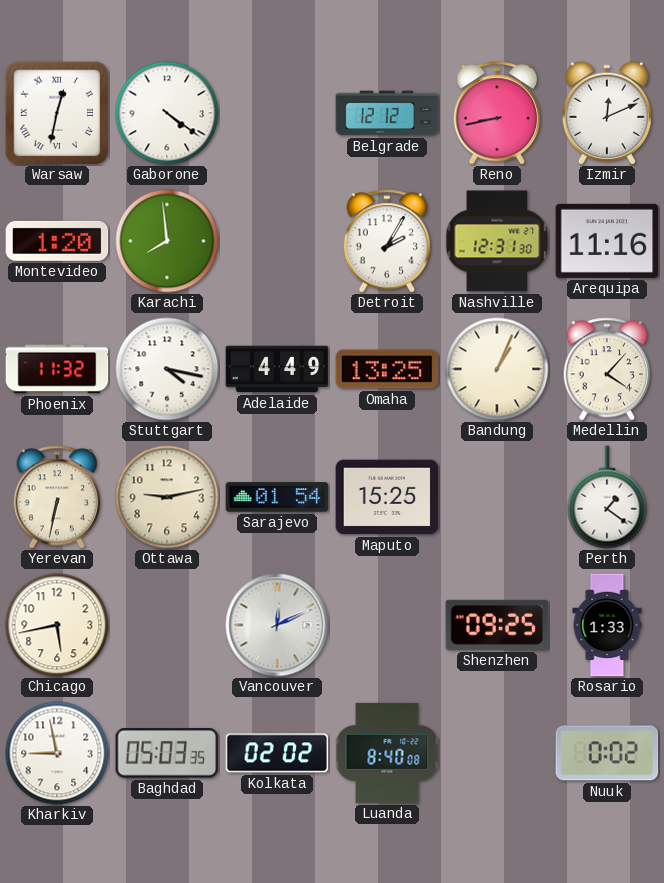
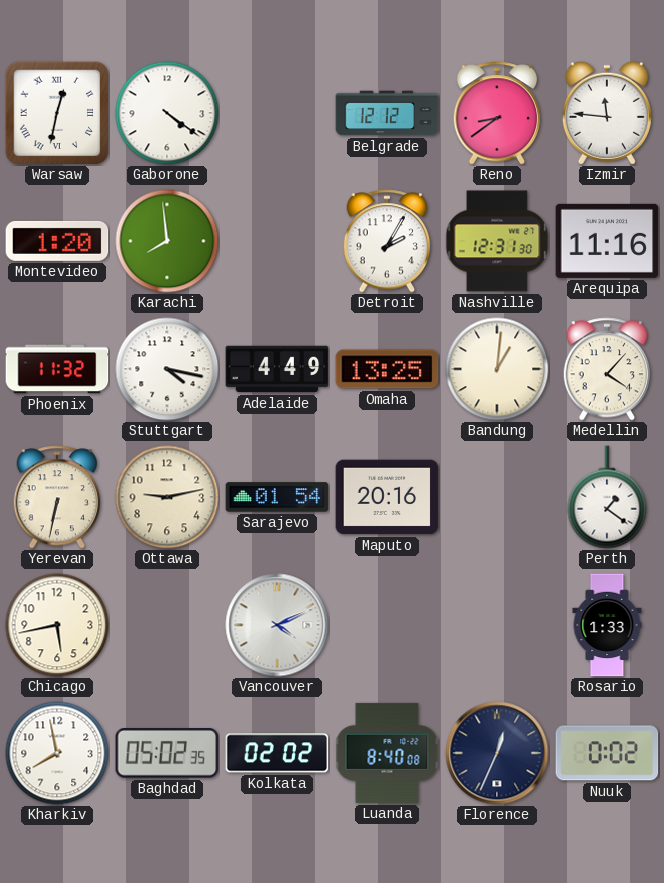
Reno: 8:43 -> 8:39
Izmir: 12:11 -> 11:46
Bandung: 1:04 -> 1:01
Maputo: 15:25 -> 20:16
Vancouver: 12:11 -> 4:11
Shenzhen: 09:25 -> none
Kharkiv: 8:58 -> 7:58
Baghdad: 05:03 -> 05:02
Florence: none -> 12:34
